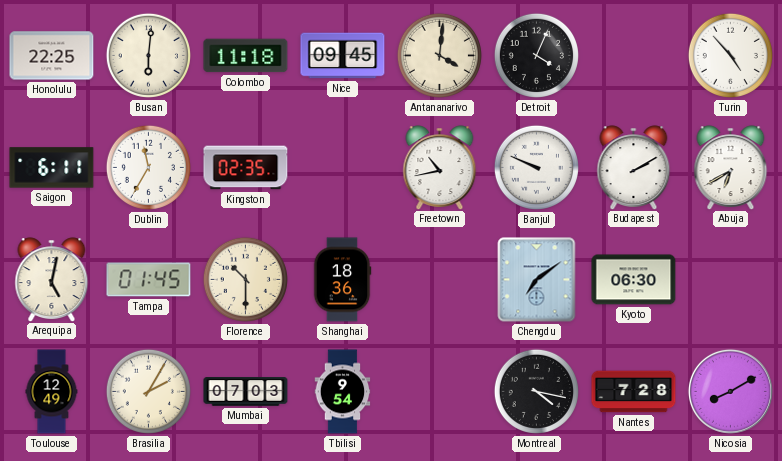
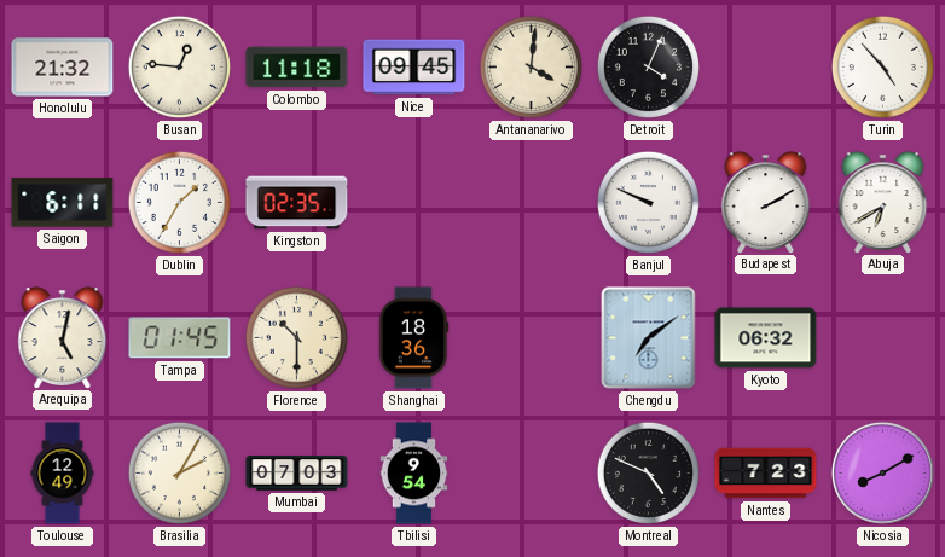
Honolulu: 22:25 -> 21:32
Busan: 6:01 -> 12:46
Dublin: 11:35 -> 1:35
Freetown: 10:43 -> none
Kyoto: 06:30 -> 06:32
Montreal: 4:17 -> 4:49
Nantes: 7:28 -> 7:23
